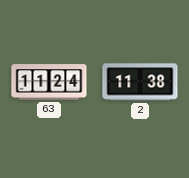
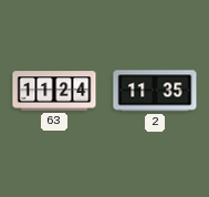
2: 11:38 -> 11:35
